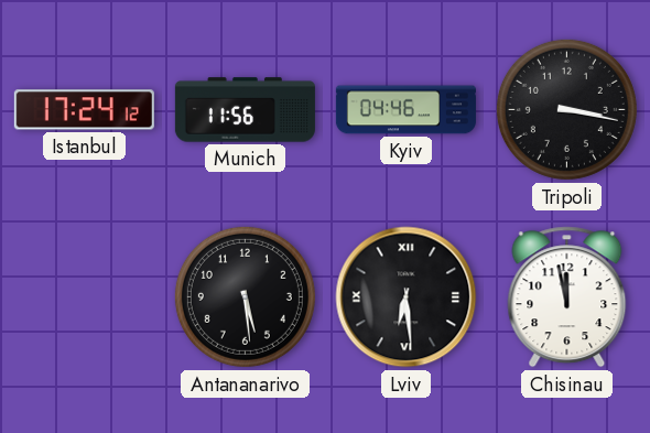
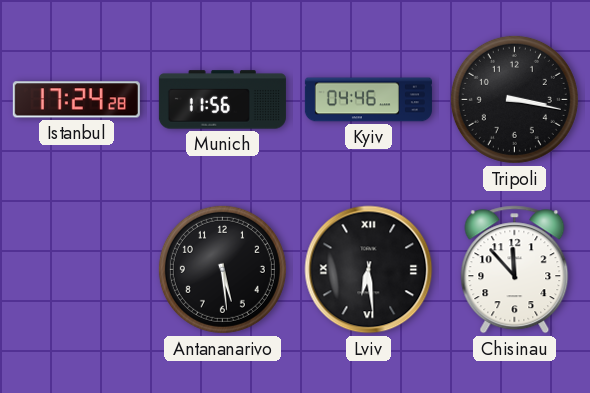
Istanbul: 17:24:12 -> 17:24:28
Chisinau: 11:58 -> 11:53
